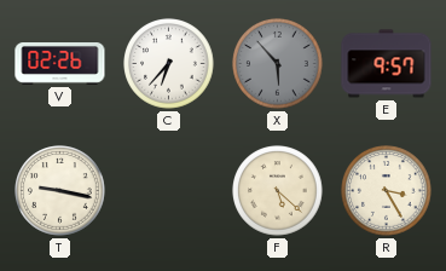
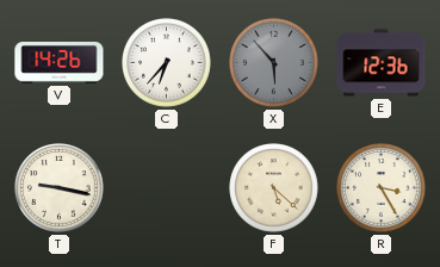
V: 02:26 -> 14:26
E: 9:57 -> 12:36
